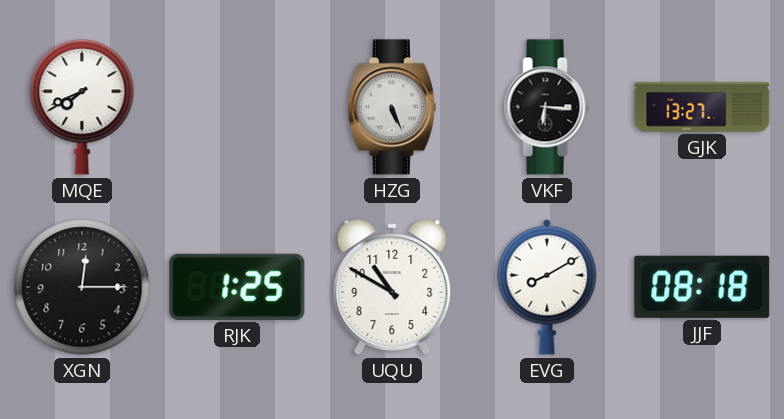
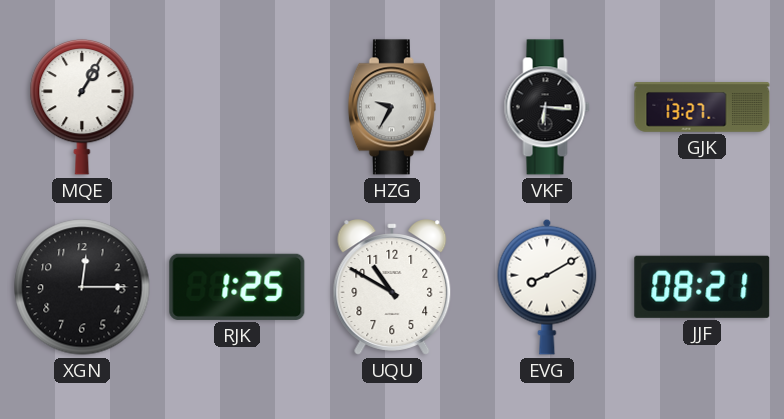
MQE: 7:41 -> 1:05
HZG: 5:26 -> 9:35
JJF: 08:18 -> 08:21
